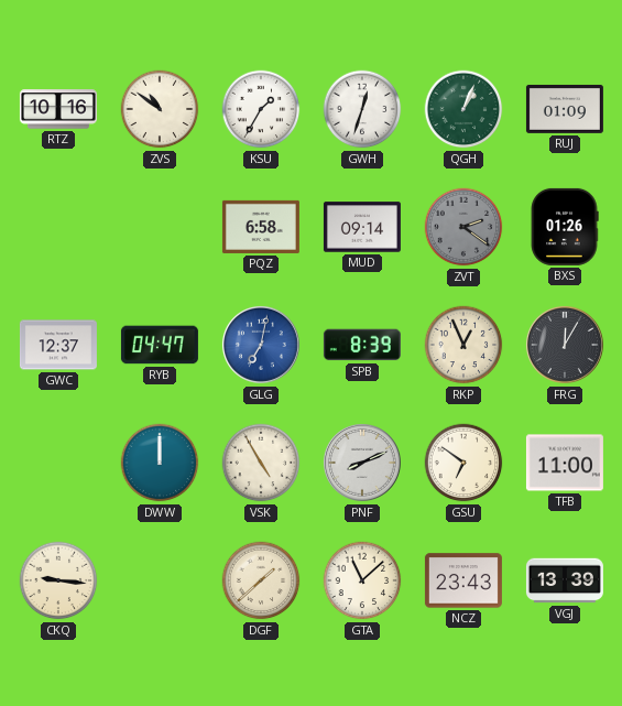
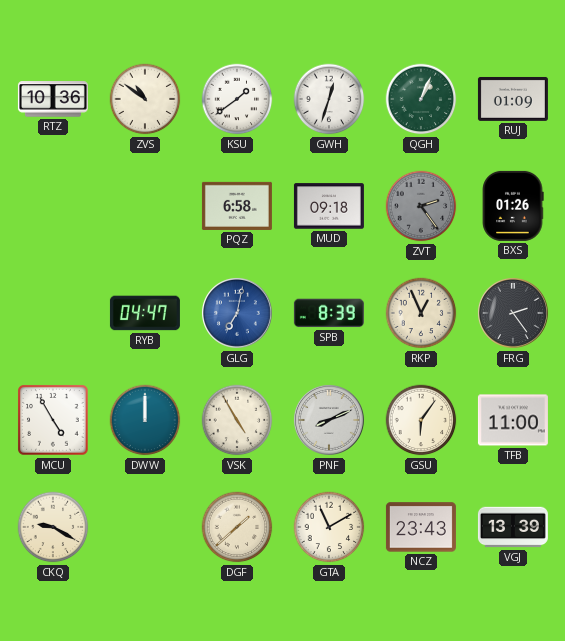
RTZ: 10:16 -> 10:36
KSU: 1:35 -> 1:39
MUD: 09:14 -> 09:18
ZVT: 2:21 -> 2:24
GWC: 12:37 -> none
FRG: 12:05 -> 2:24
MCU: none -> 4:55
GSU: 6:51 -> 6:06
CKQ: 9:16 -> 9:20
GTA: 11:08 -> 11:10
